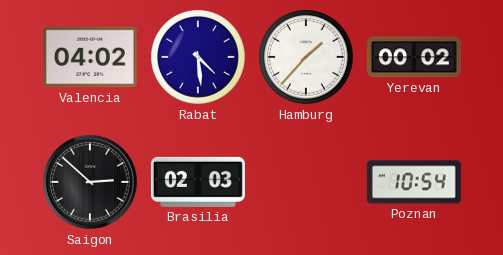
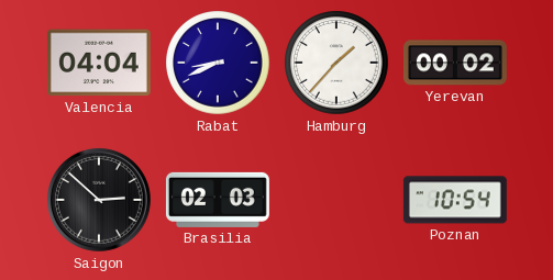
Valencia: 04:02 -> 04:04
Rabat: 4:29 -> 8:41
